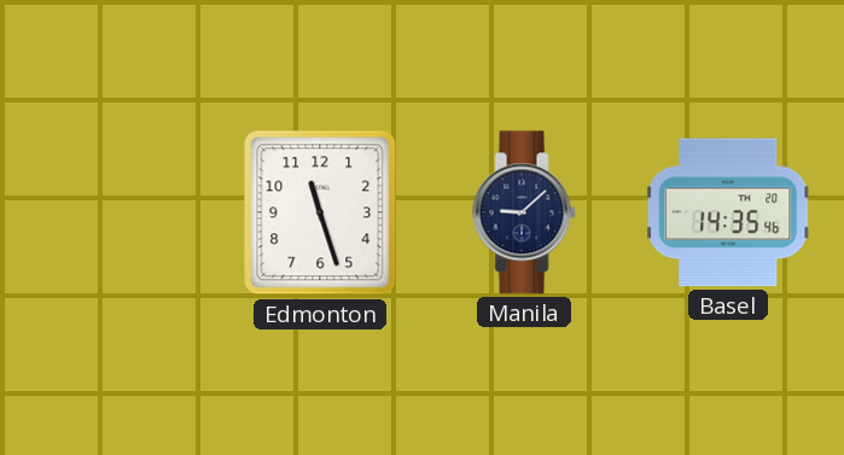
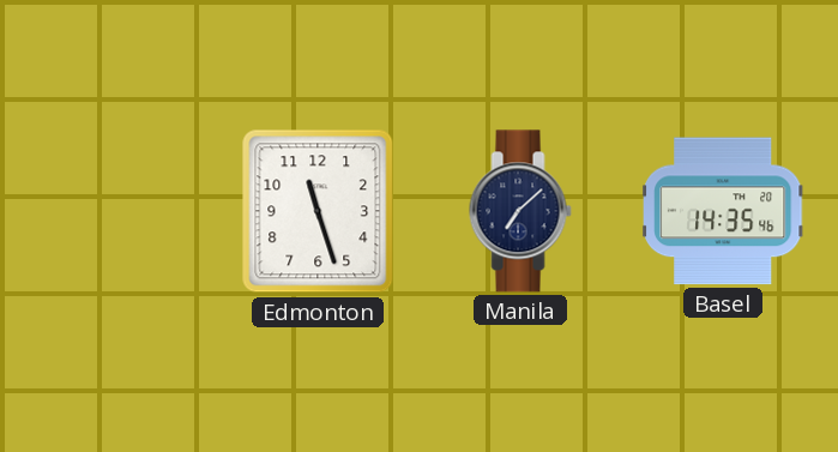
Manila: 9:08 -> 7:08
